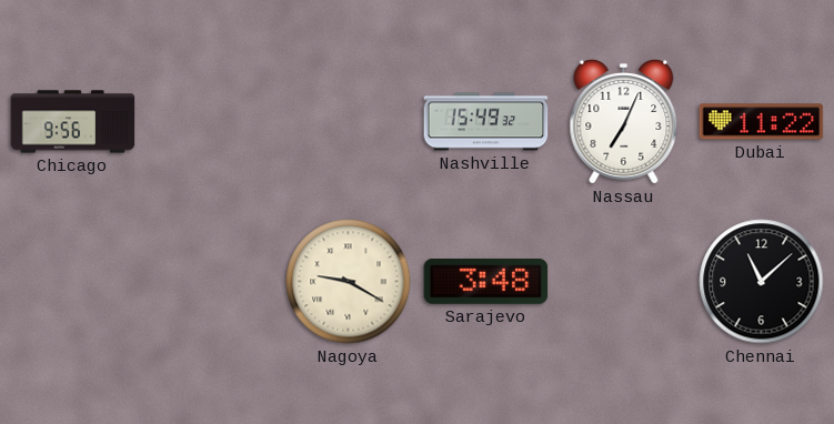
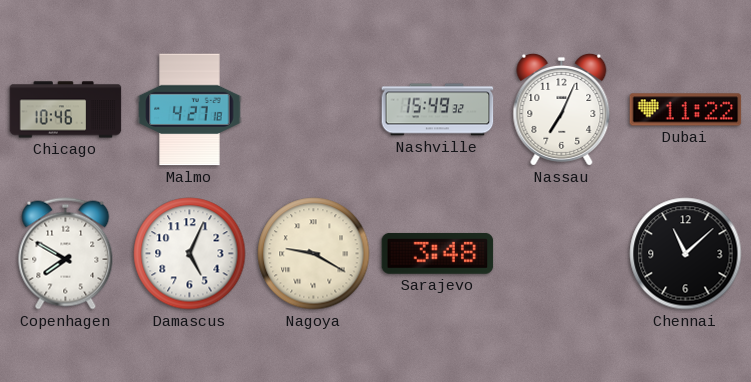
Chicago: 9:56 -> 10:46
Malmo: none -> 4:27
Copenhagen: none -> 7:50
Damascus: none -> 5:04
